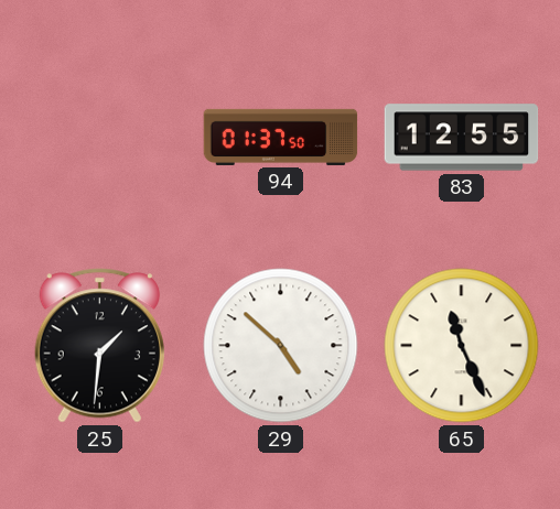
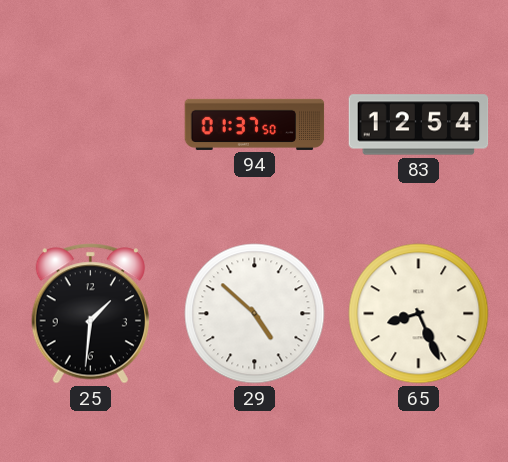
83: 12:55 -> 12:54
65: 11:26 -> 8:26
